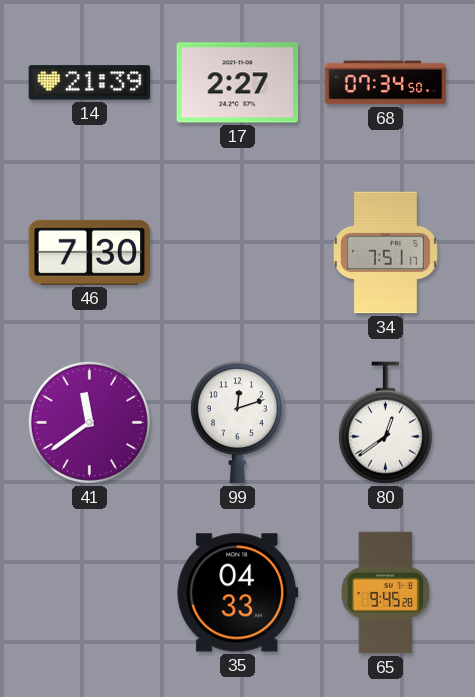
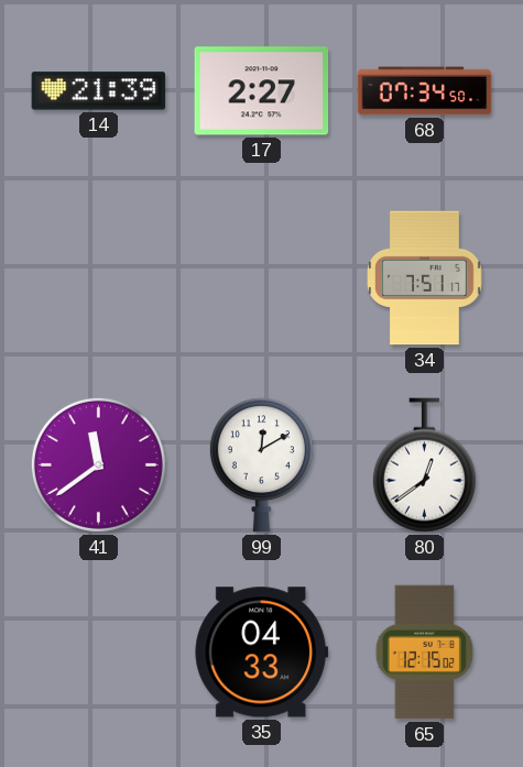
46: 7:30 -> none
99: 12:12 -> 12:10
65: 9:45 -> 12:15
